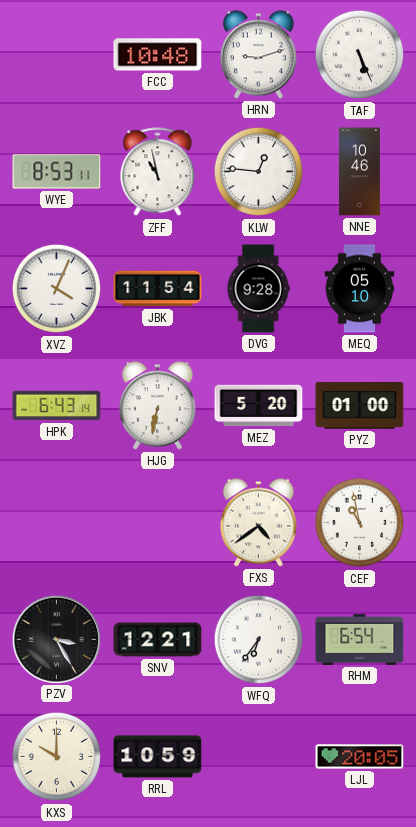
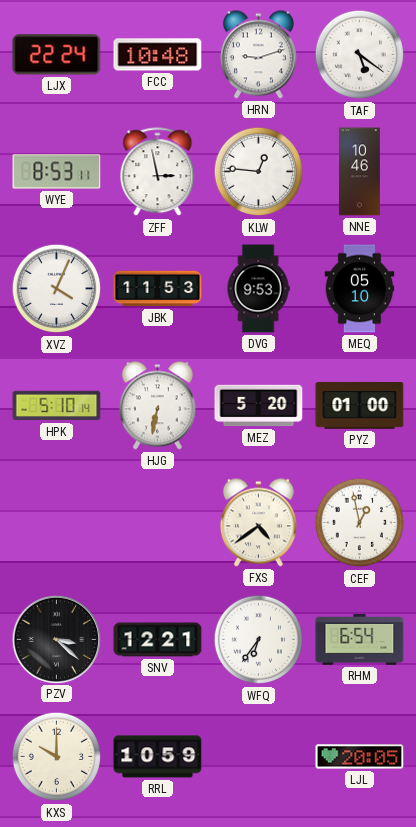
LJX: none -> 22:24
TAF: 5:26 -> 5:21
ZFF: 10:58 -> 2:58
JBK: 11:54 -> 11:53
DVG: 9:28 -> 9:53
HPK: 6:43 -> 5:10
CEF: 10:58 -> 12:58
PZV: 3:25 -> 3:22
